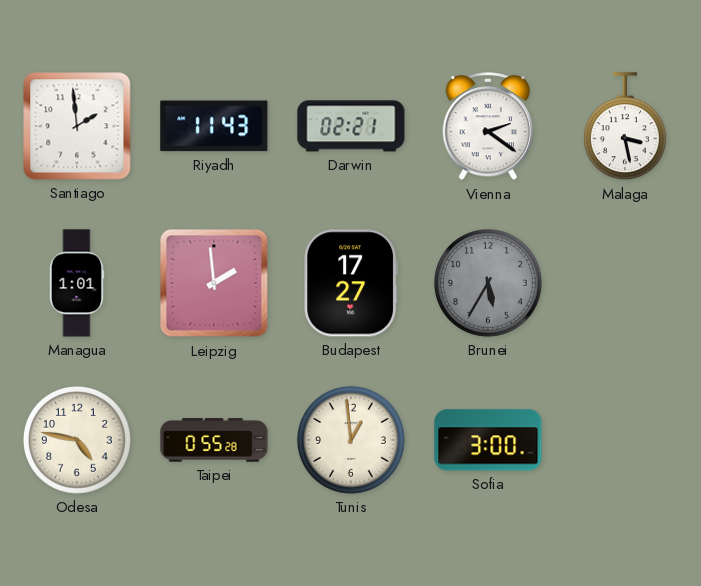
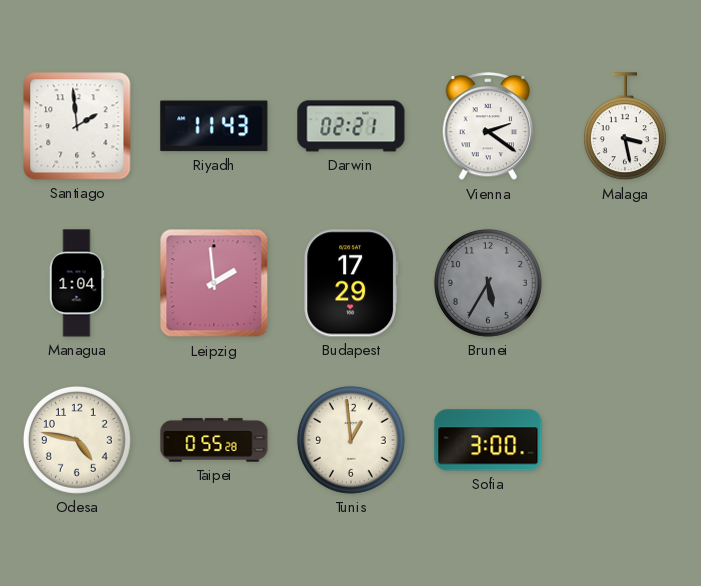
Managua: 1:01 -> 1:04
Budapest: 17:27 -> 17:29
